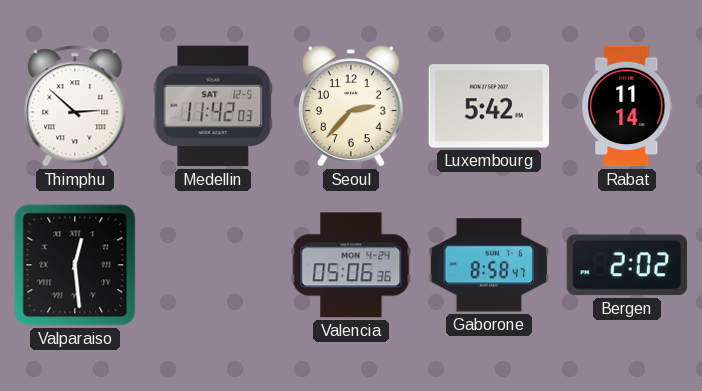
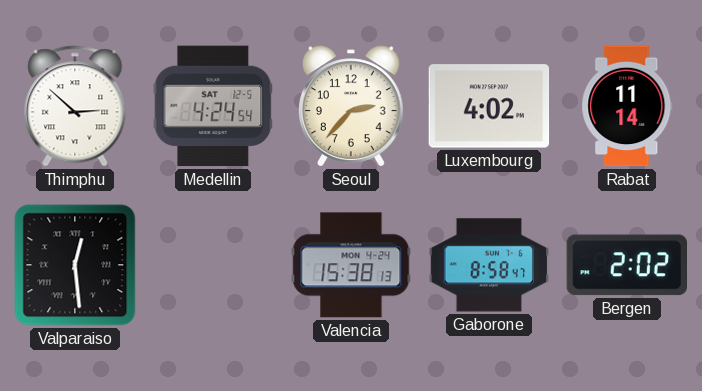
Medellin: 11:42 -> 4:24
Luxembourg: 5:42 -> 4:02
Valencia: 05:06 -> 15:38
